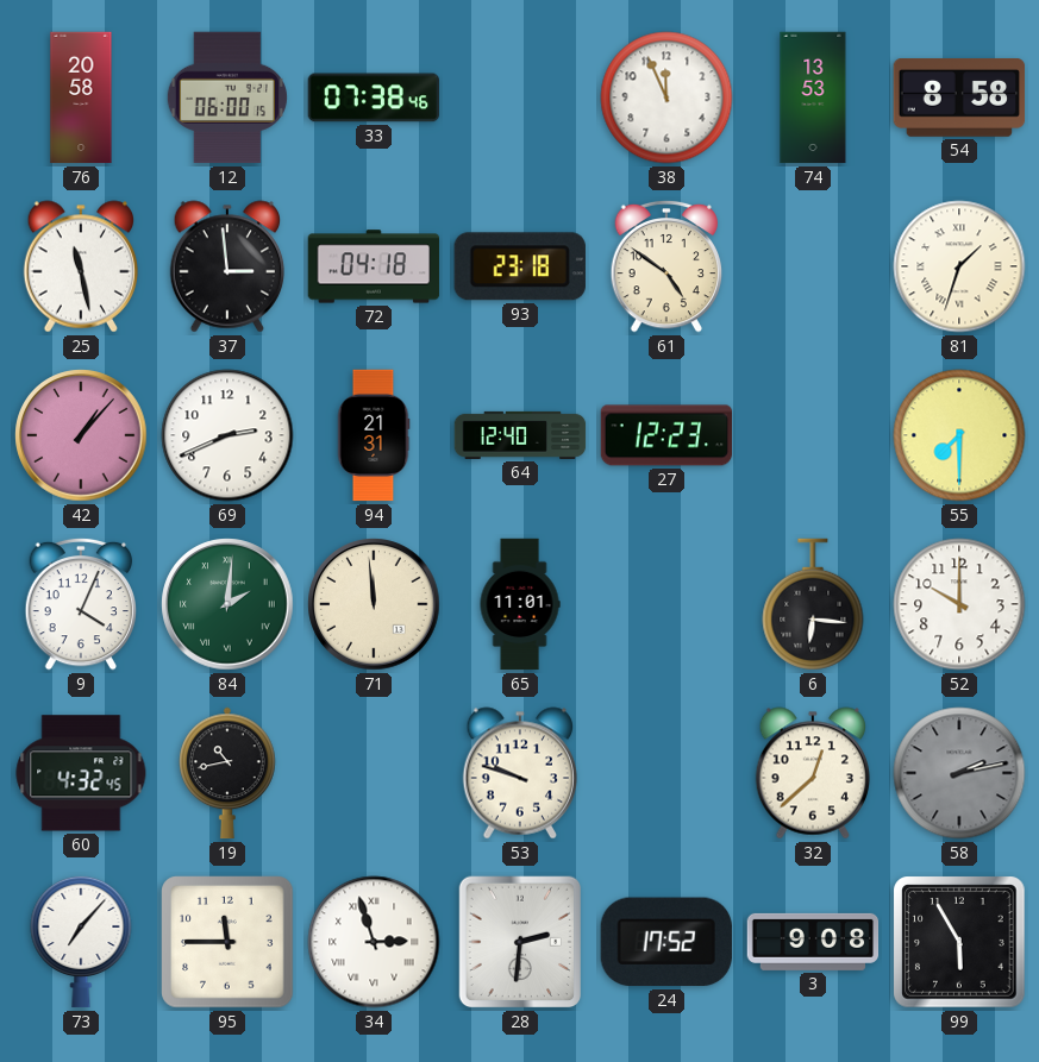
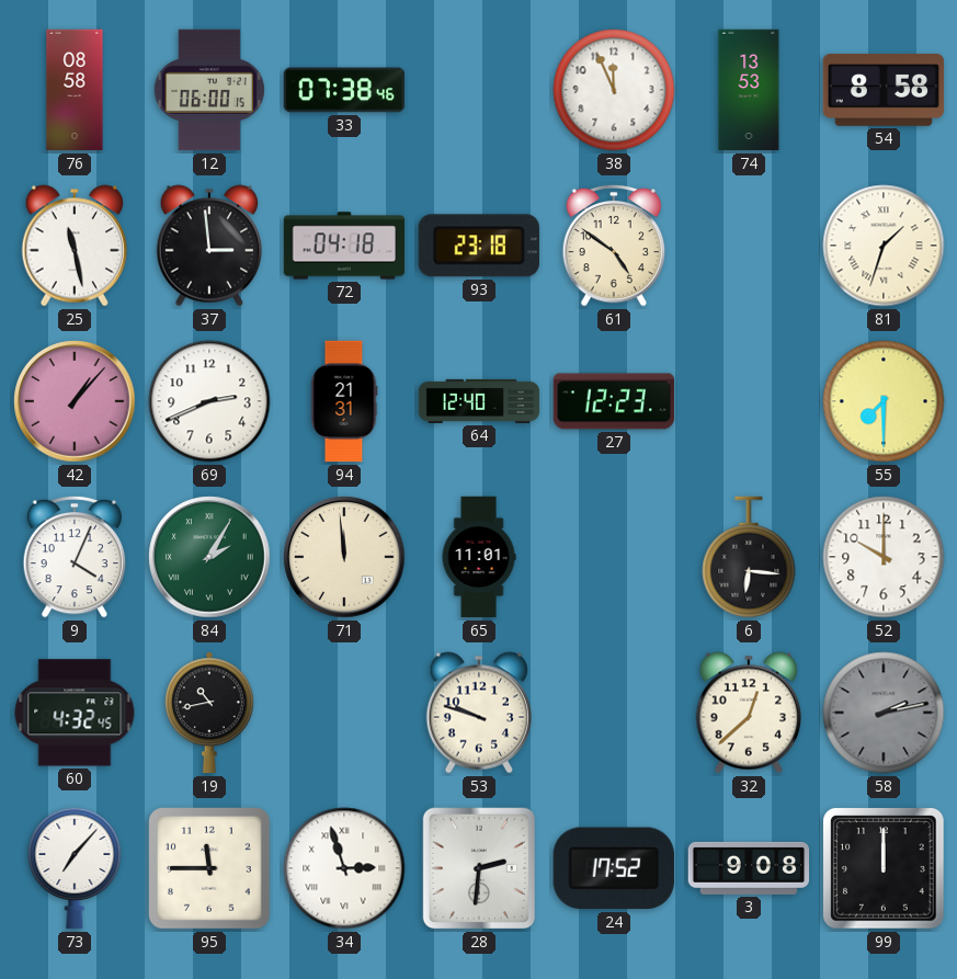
76: 20:58 -> 08:58
84: 2:01 -> 2:05
99: 5:55 -> 12:00
